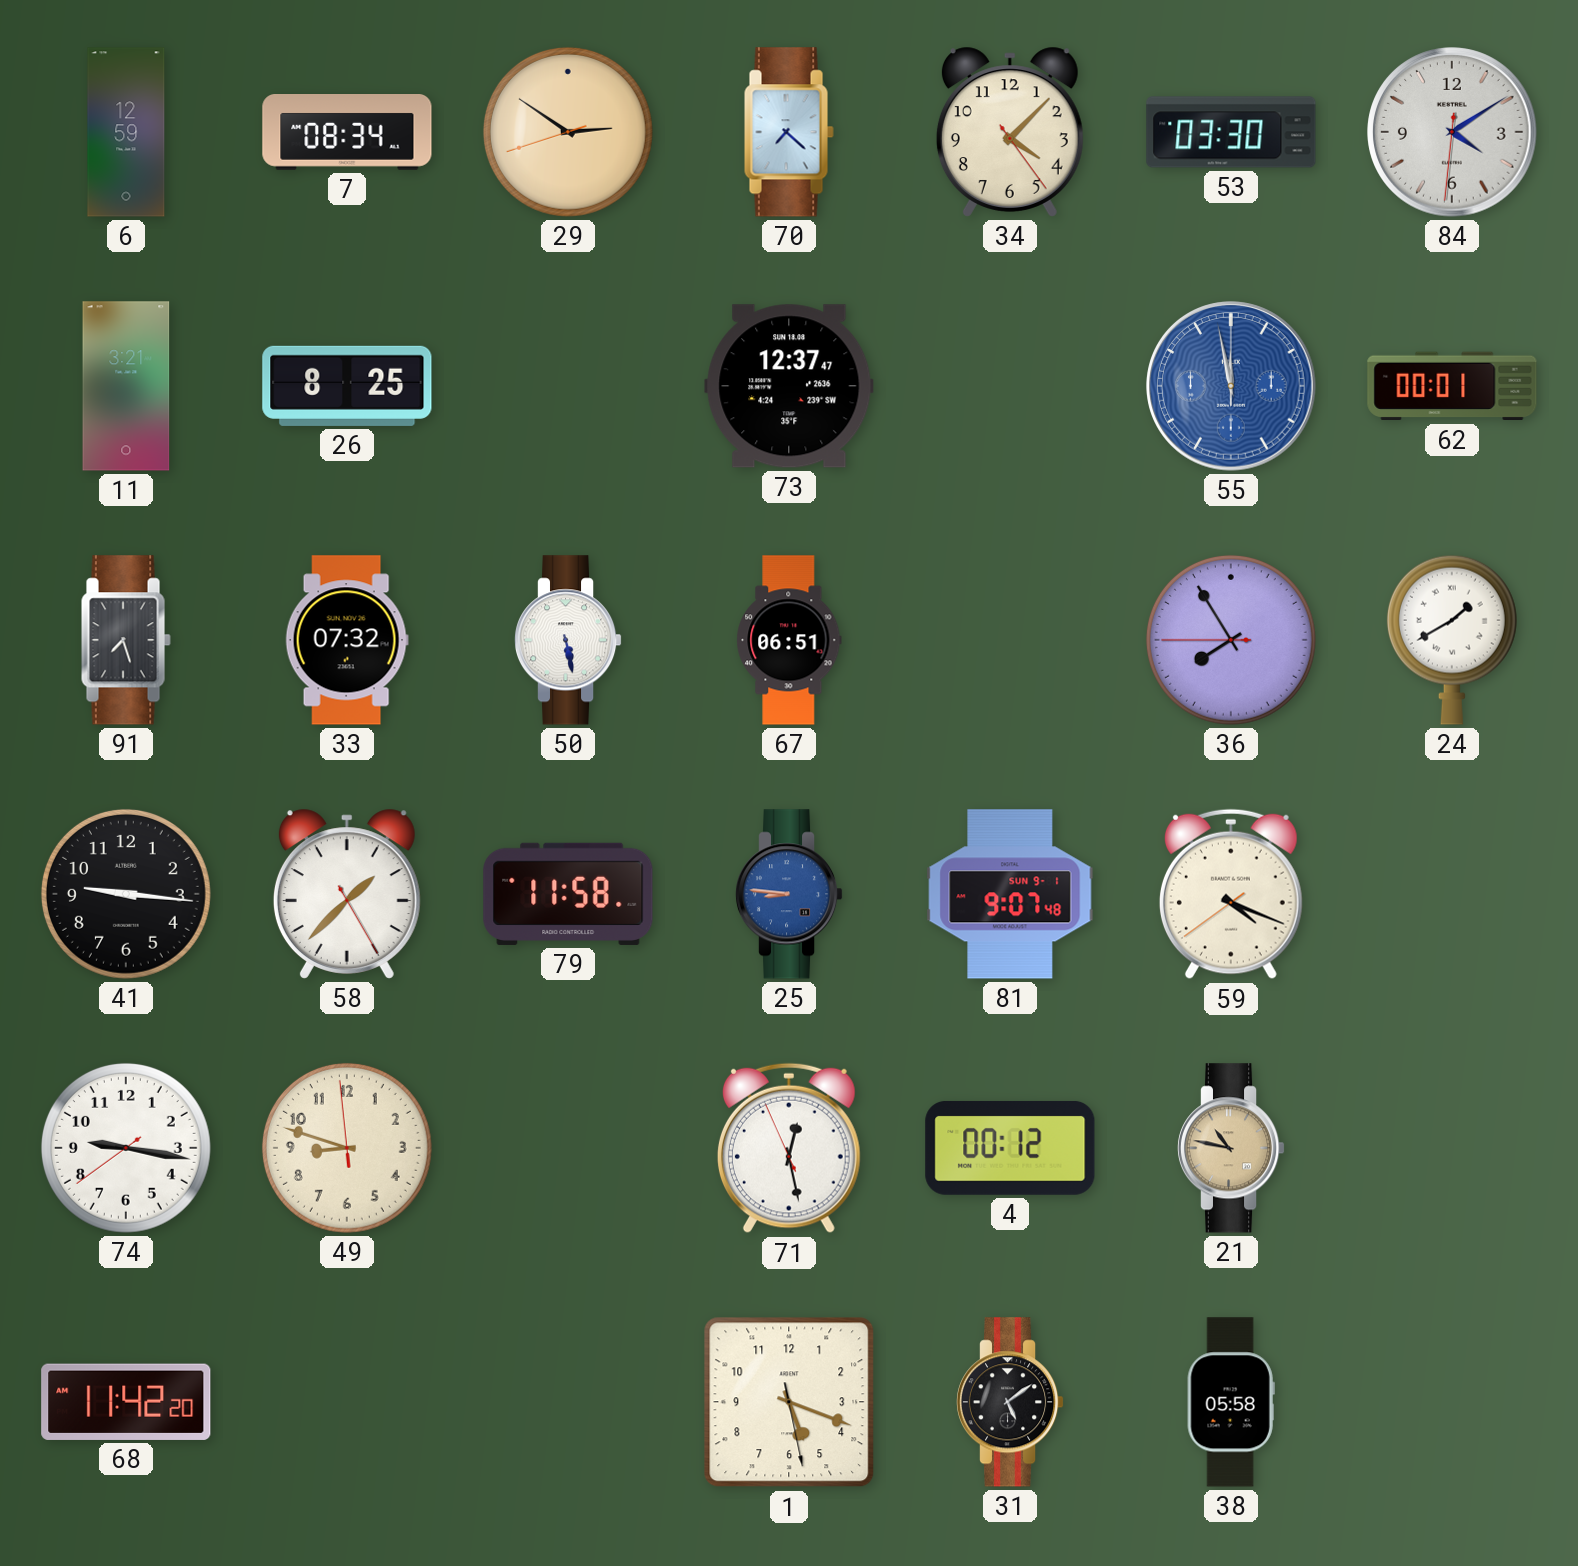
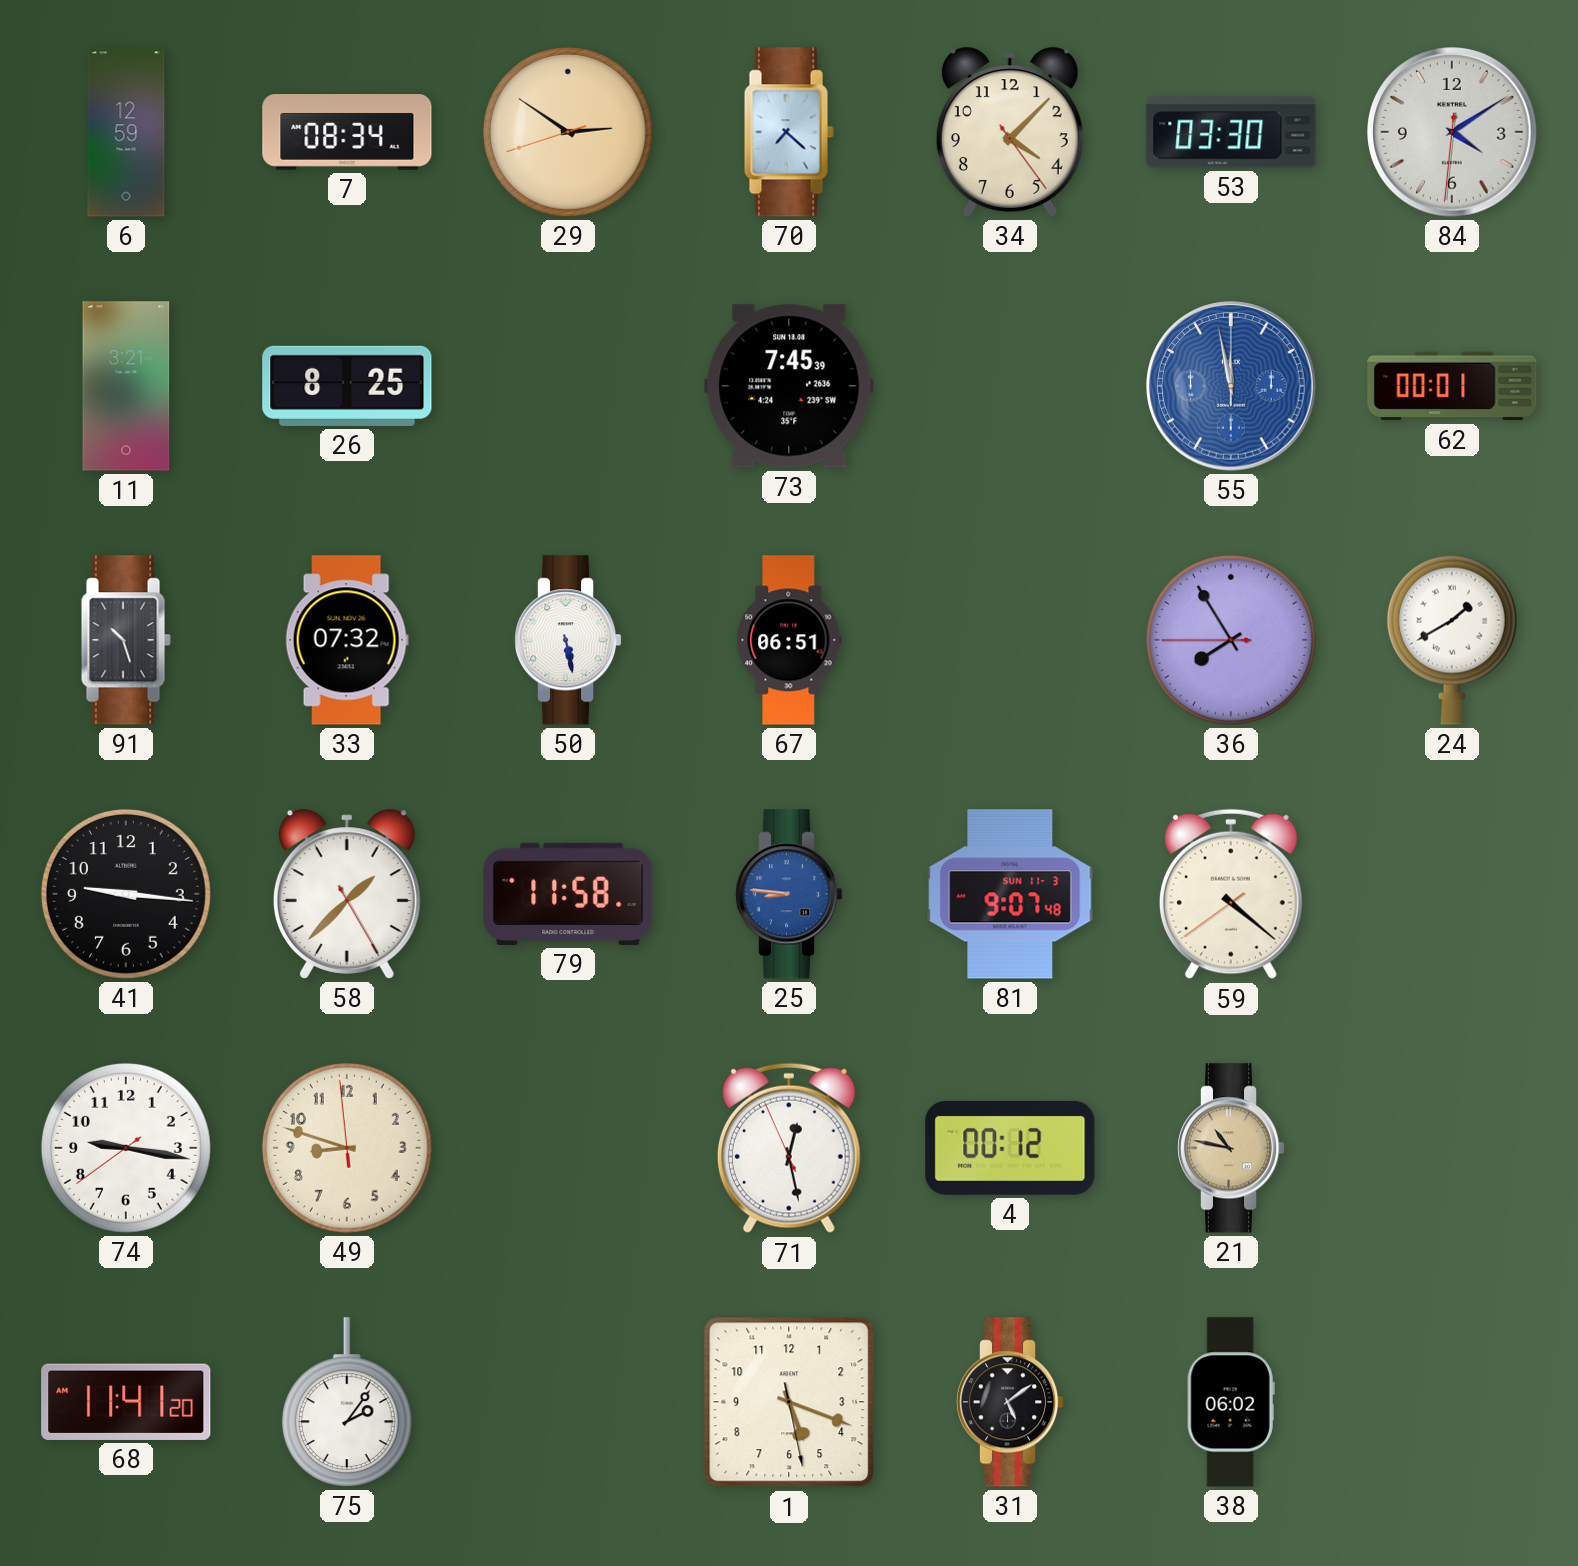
73: 12:37 -> 7:45
91: 7:27 -> 10:27
81 date: SUN 9-1 -> SUN 11-3
59: 4:18 -> 4:21
68: 11:42 -> 11:41
75: none -> 2:06
38: 05:58 -> 06:02
